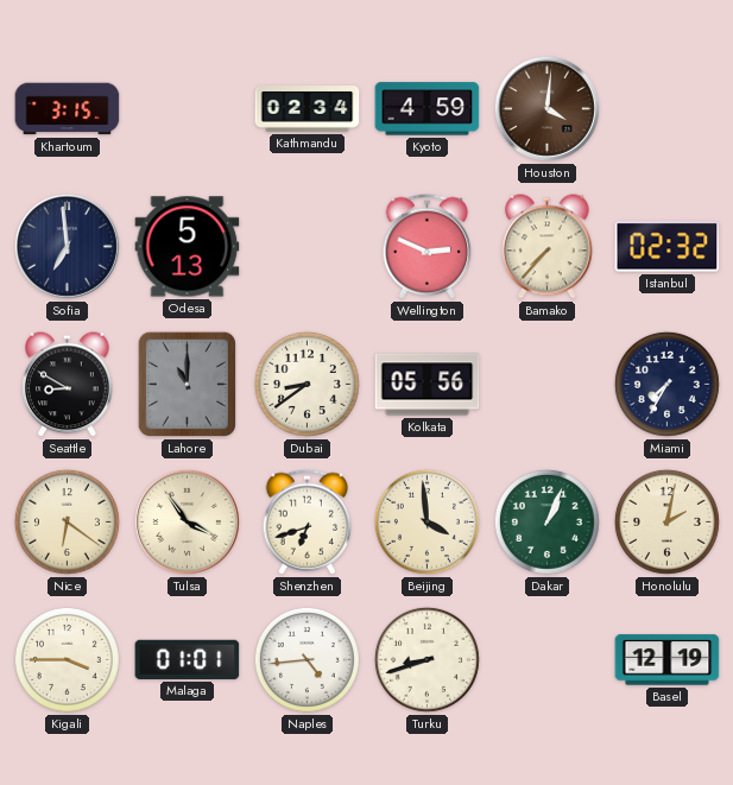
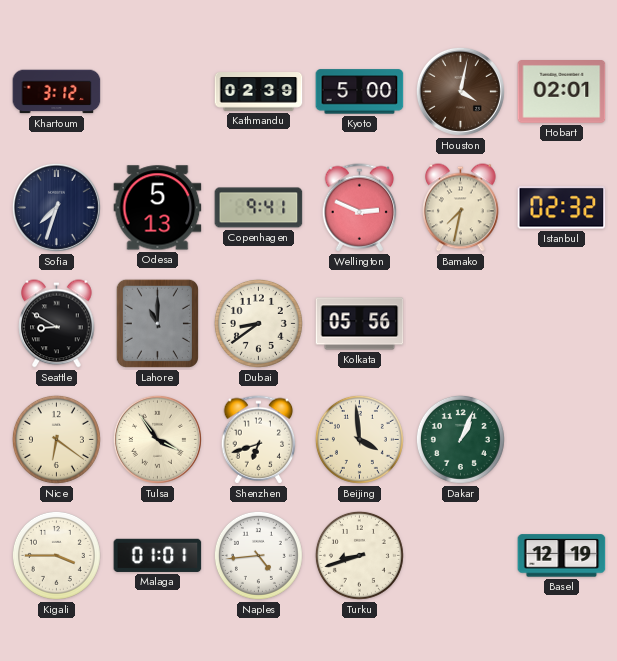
Khartoum: 3:15 -> 3:12
Kathmandu: 02:34 -> 02:39
Kyoto: 4:59 -> 5:00
Houston: 4:01 -> 4:02
Hobart: none -> 02:01
Sofia: 6:59 -> 7:33
Copenhagen: none -> 9:41
Bamako: 7:37 -> 7:32
Miami: 7:35 -> none
Honolulu: 2:02 -> none
